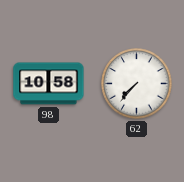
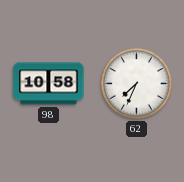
62: 7:37 -> 7:34
